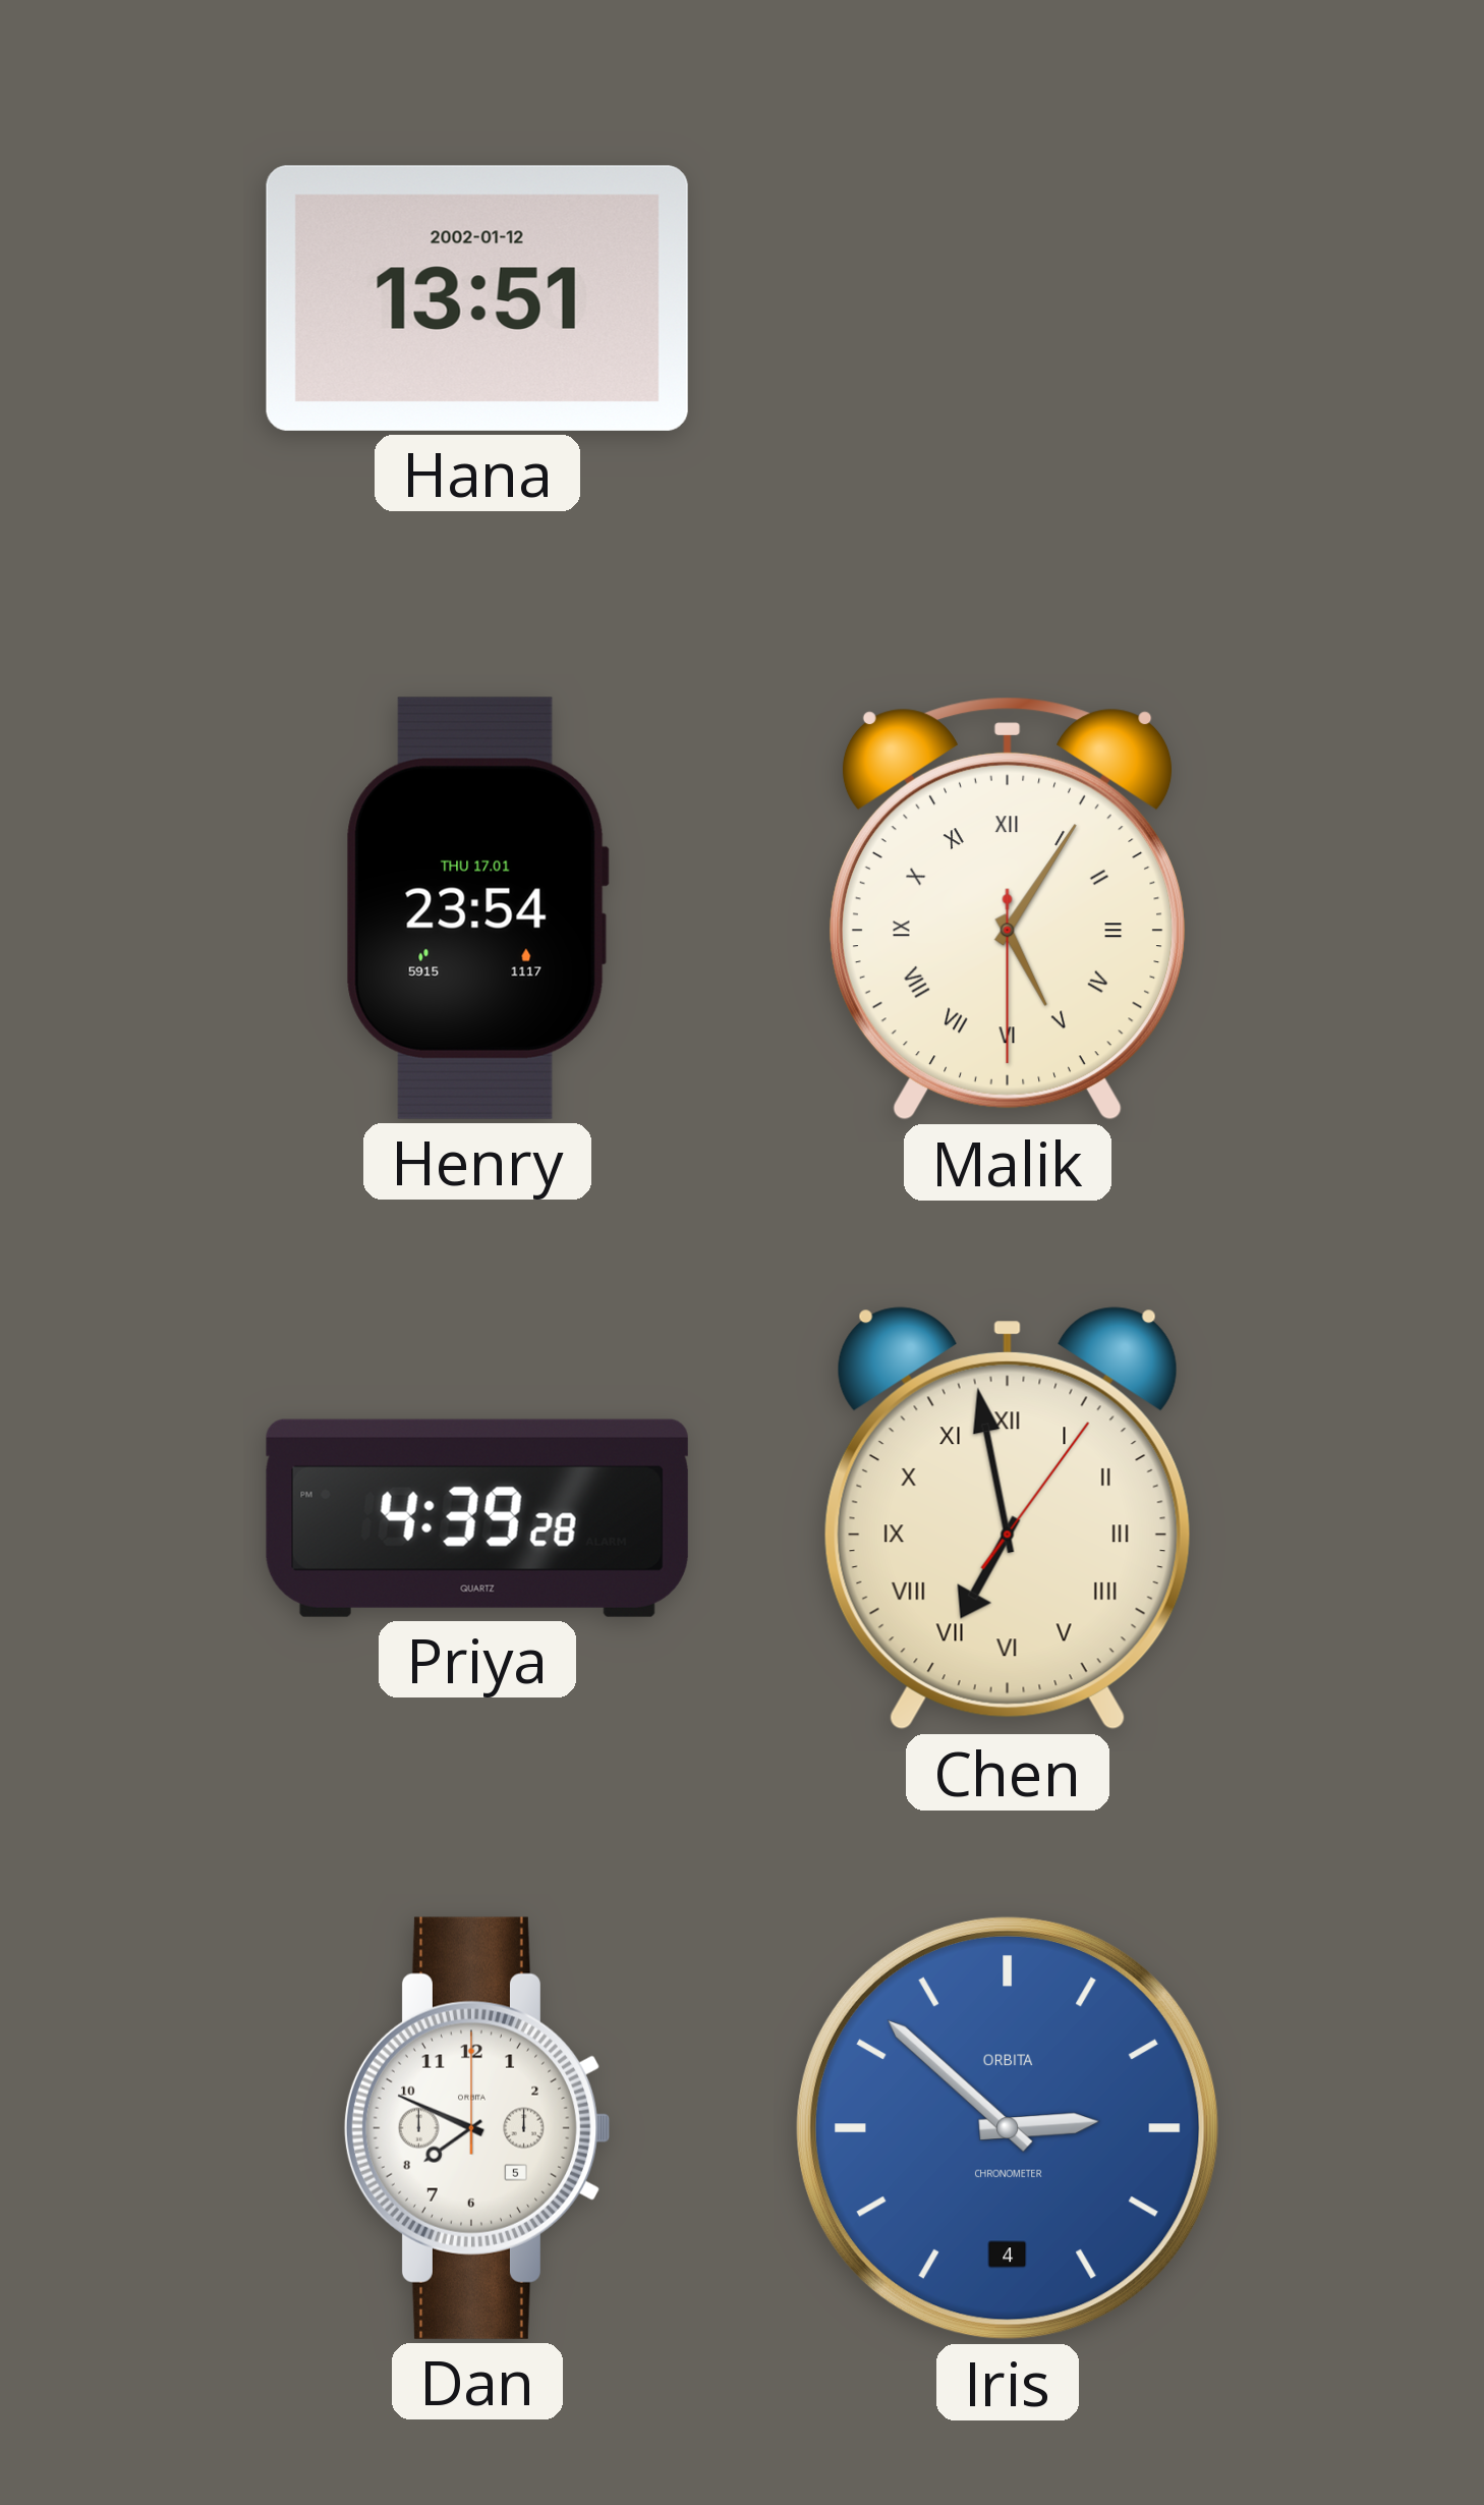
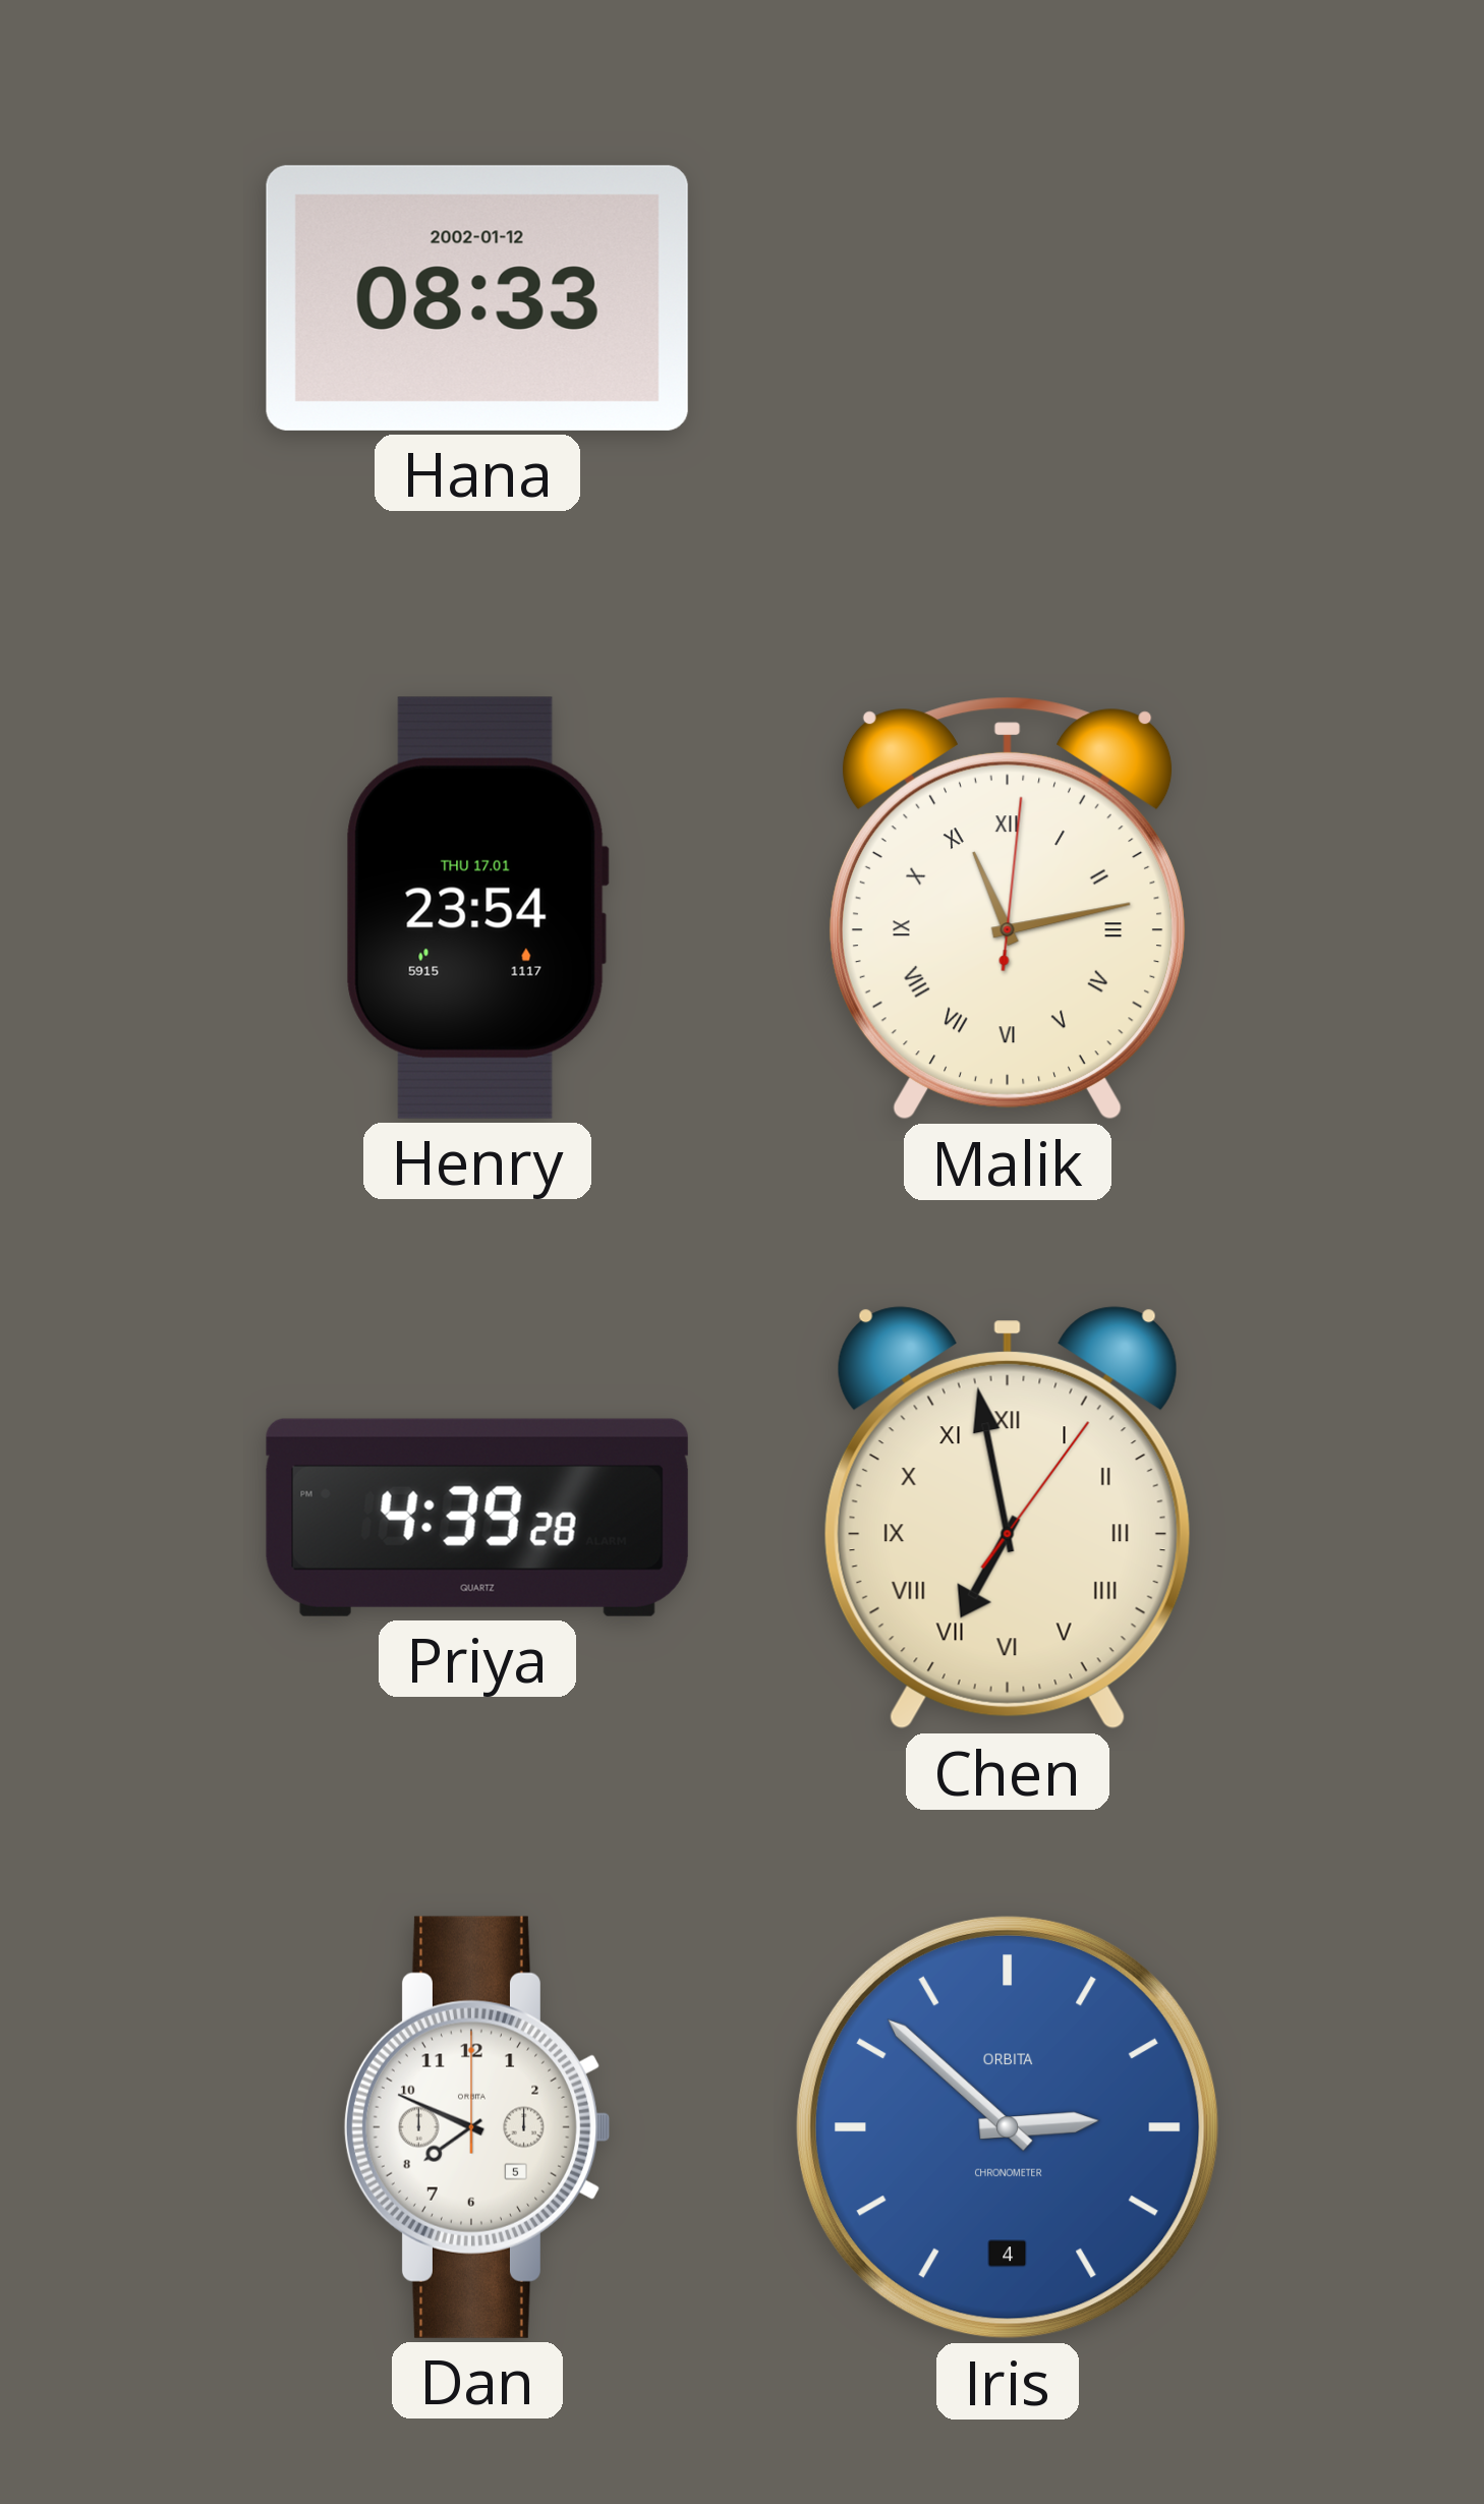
Hana: 13:51 -> 08:33
Malik: 5:05 -> 11:13
